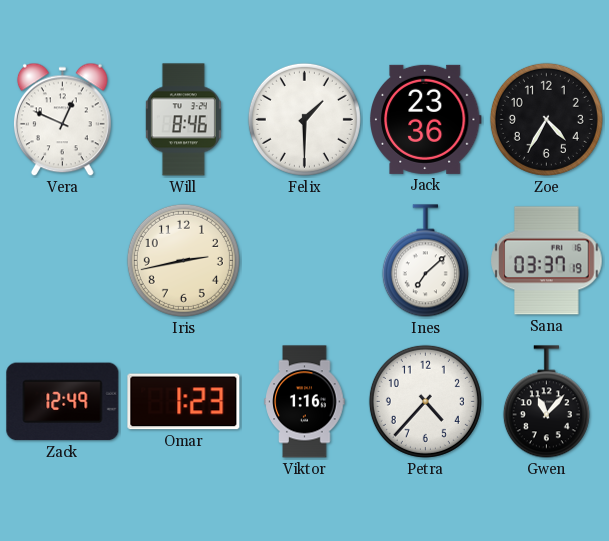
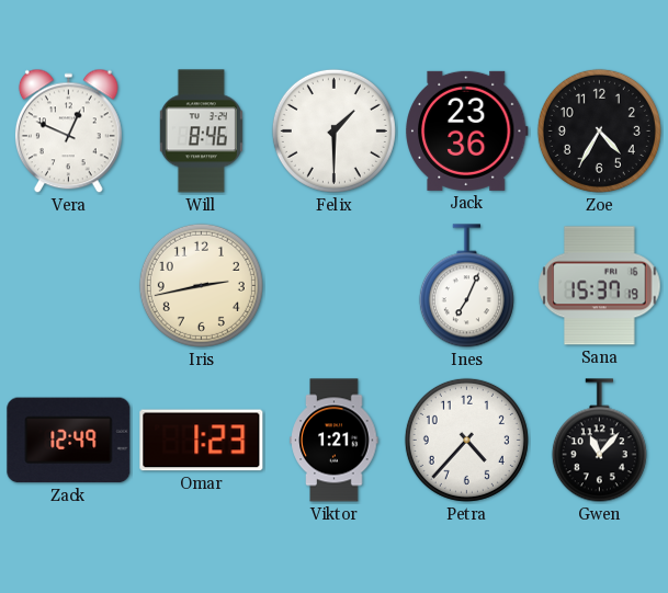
Ines: 7:08 -> 7:04
Sana: 03:37 -> 15:37
Viktor: 1:16 -> 1:21
